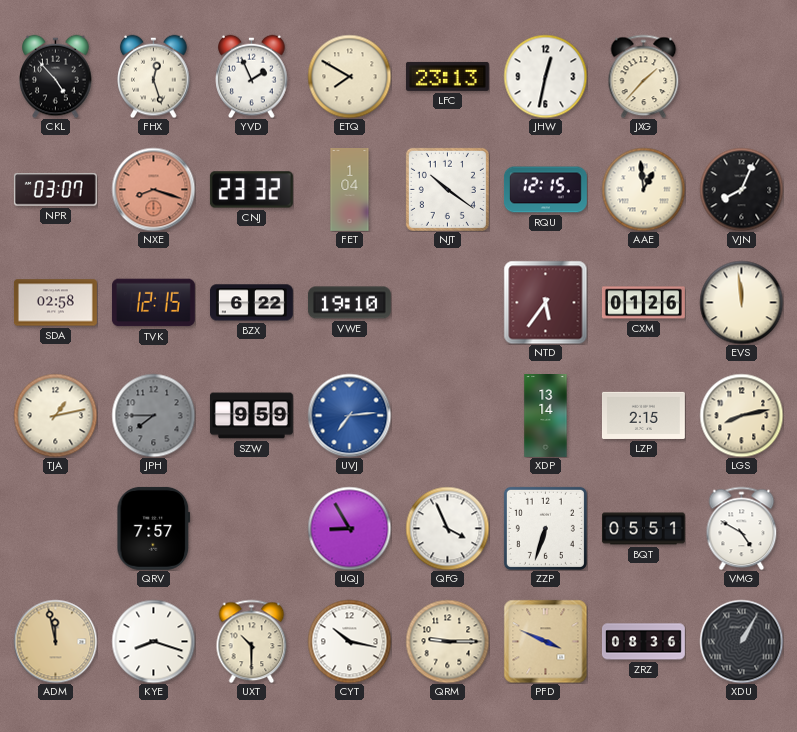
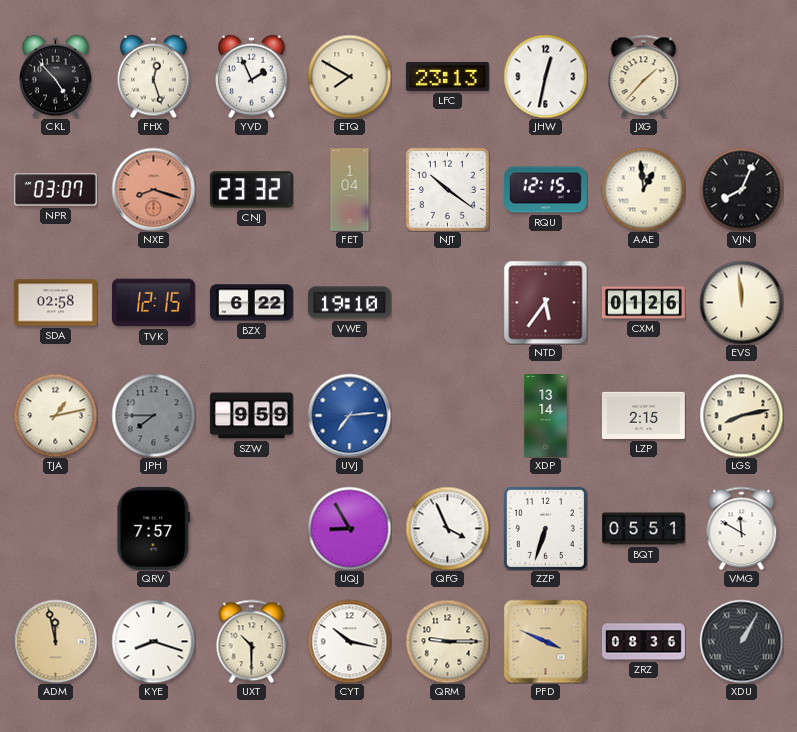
VMG: 4:50 -> 11:50
